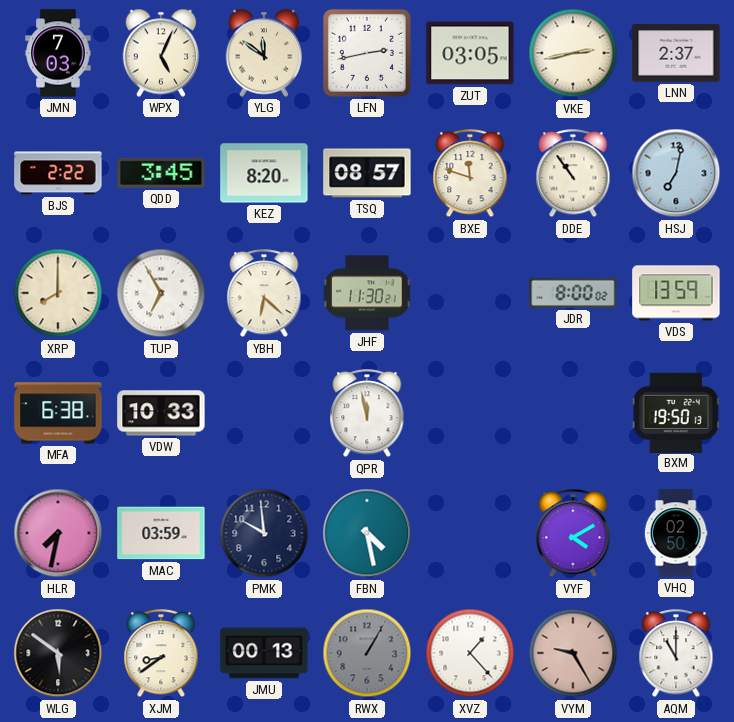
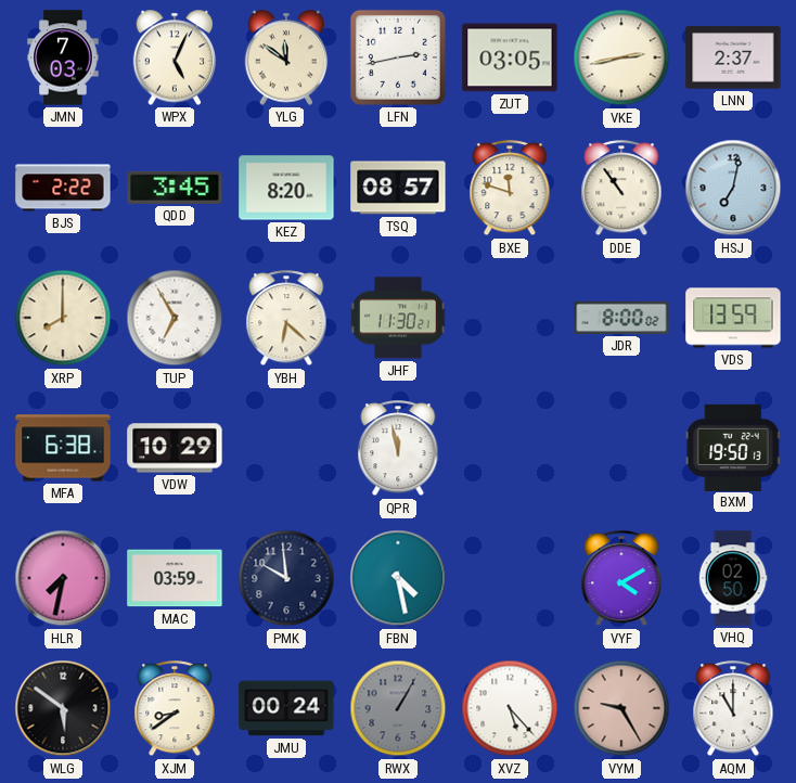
VDW: 10:33 -> 10:29
JMU: 00:13 -> 00:24
XVZ: 1:23 -> 5:23
